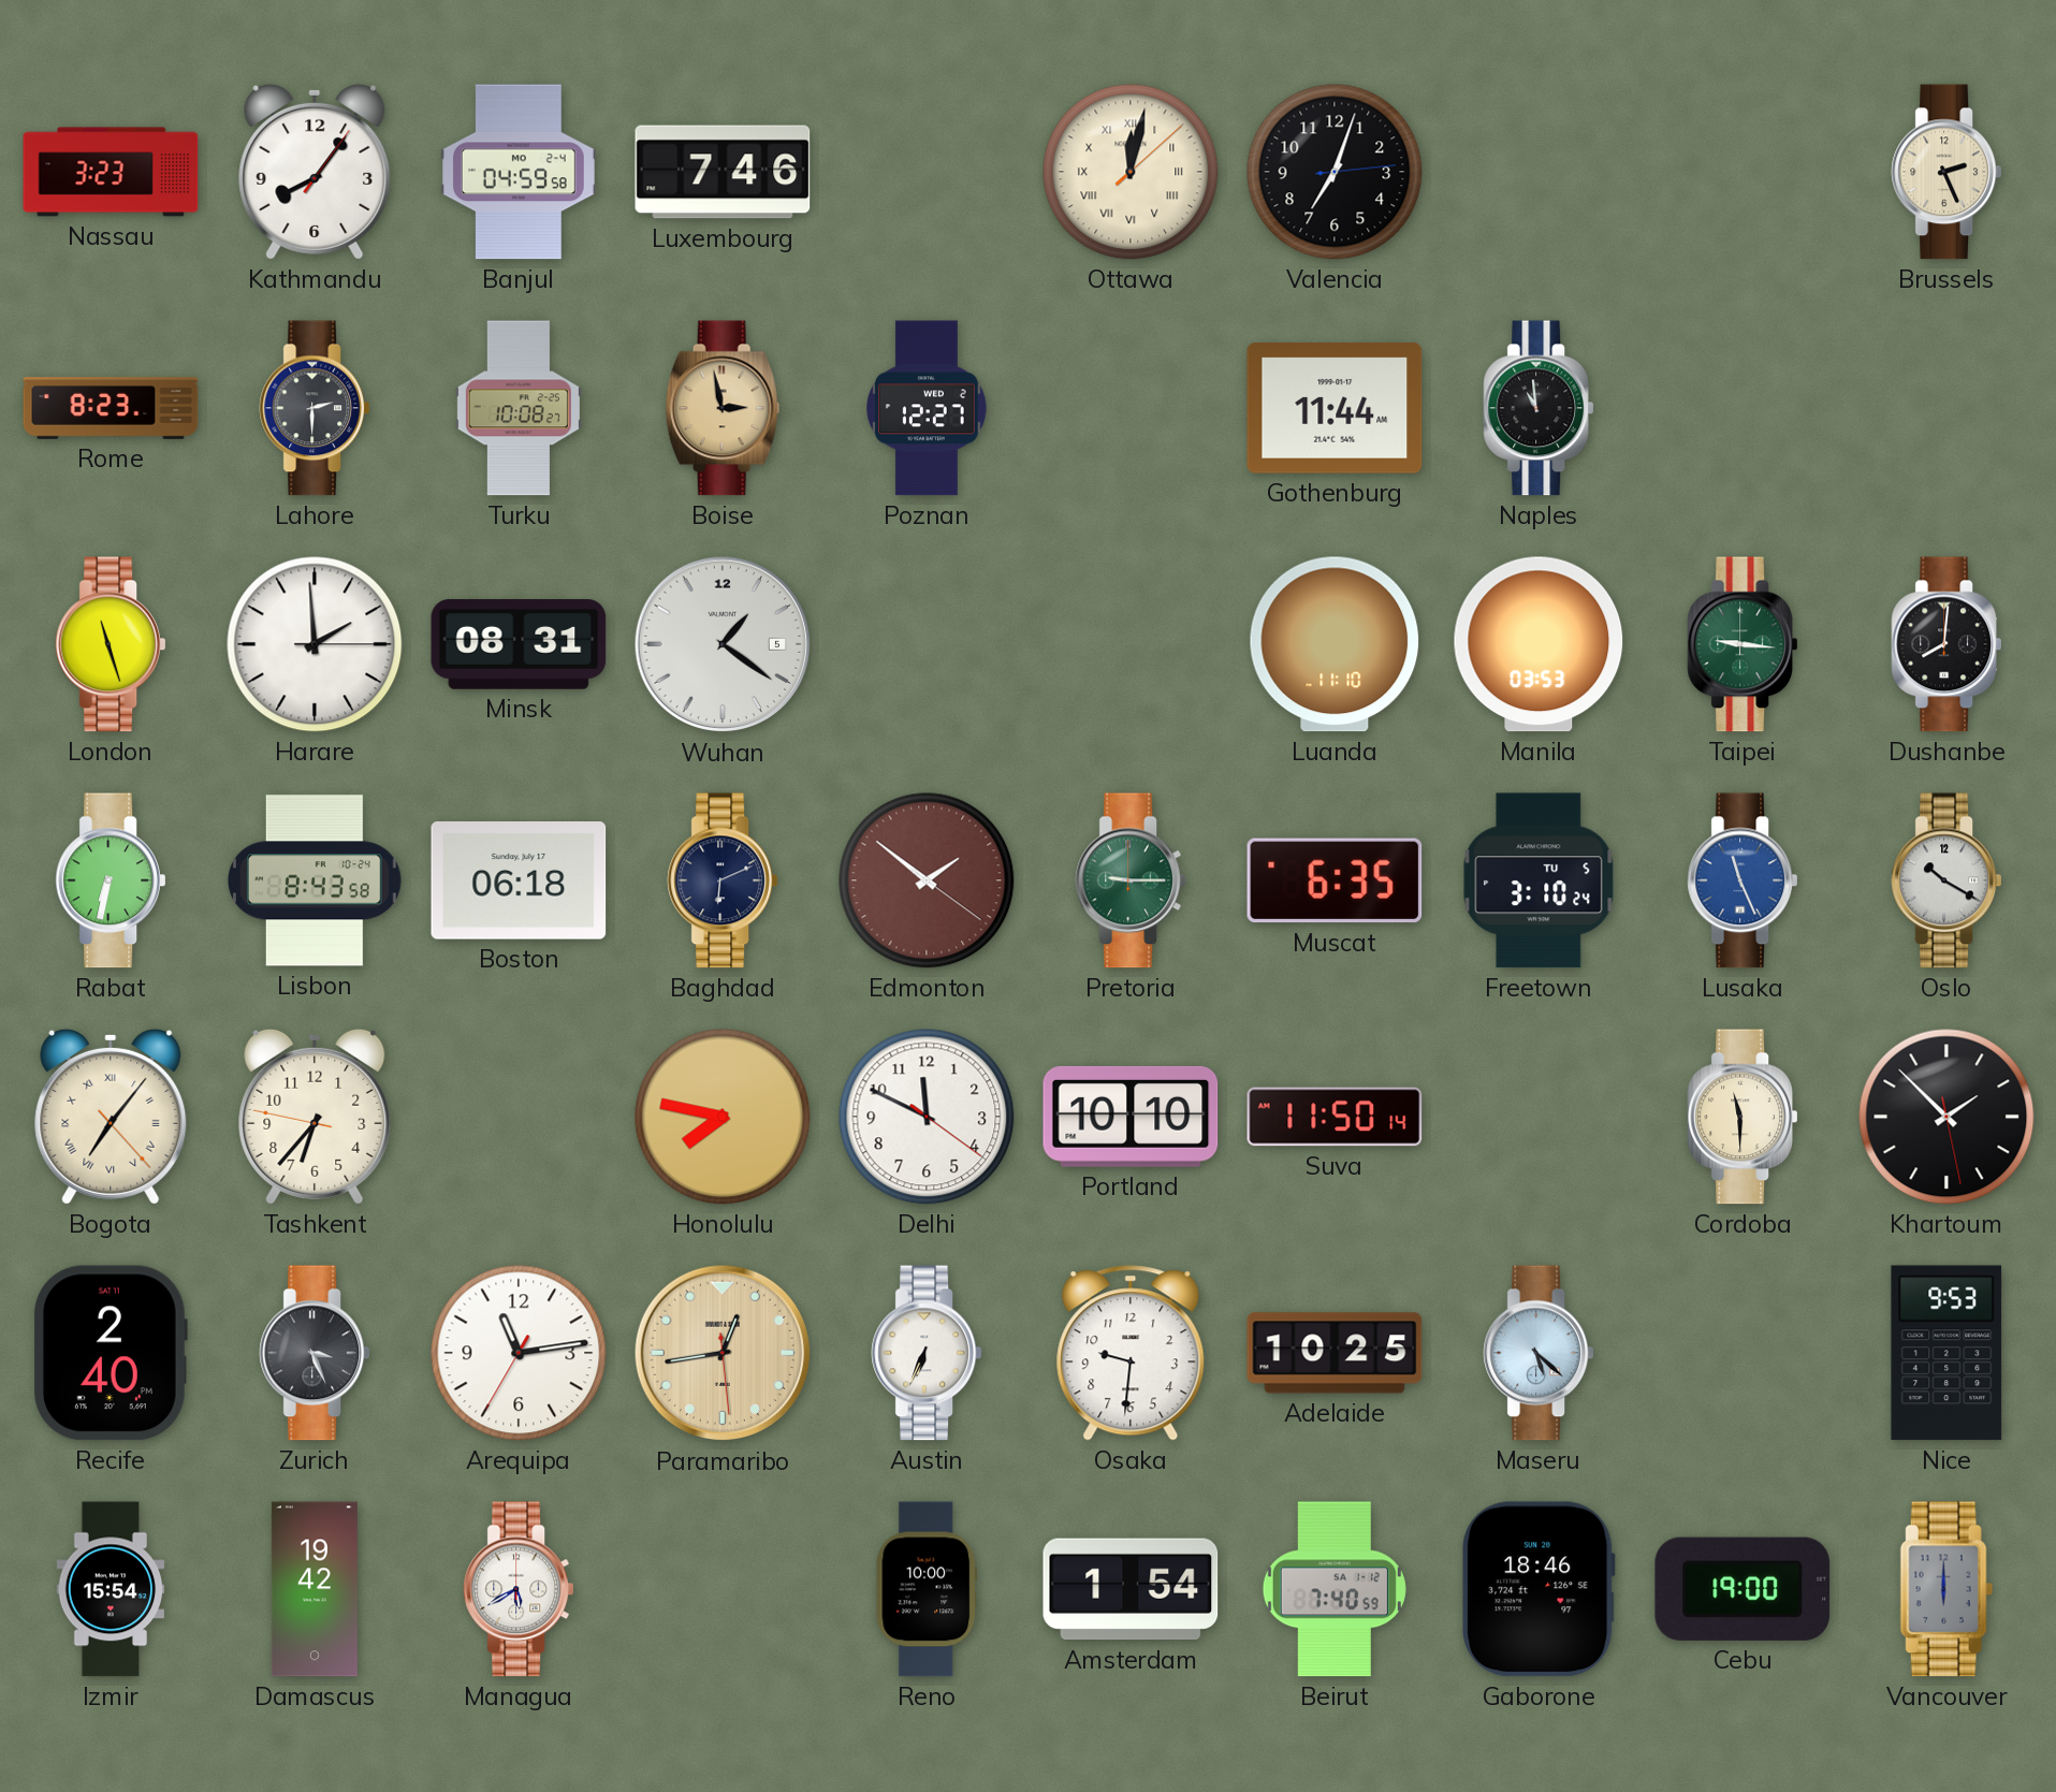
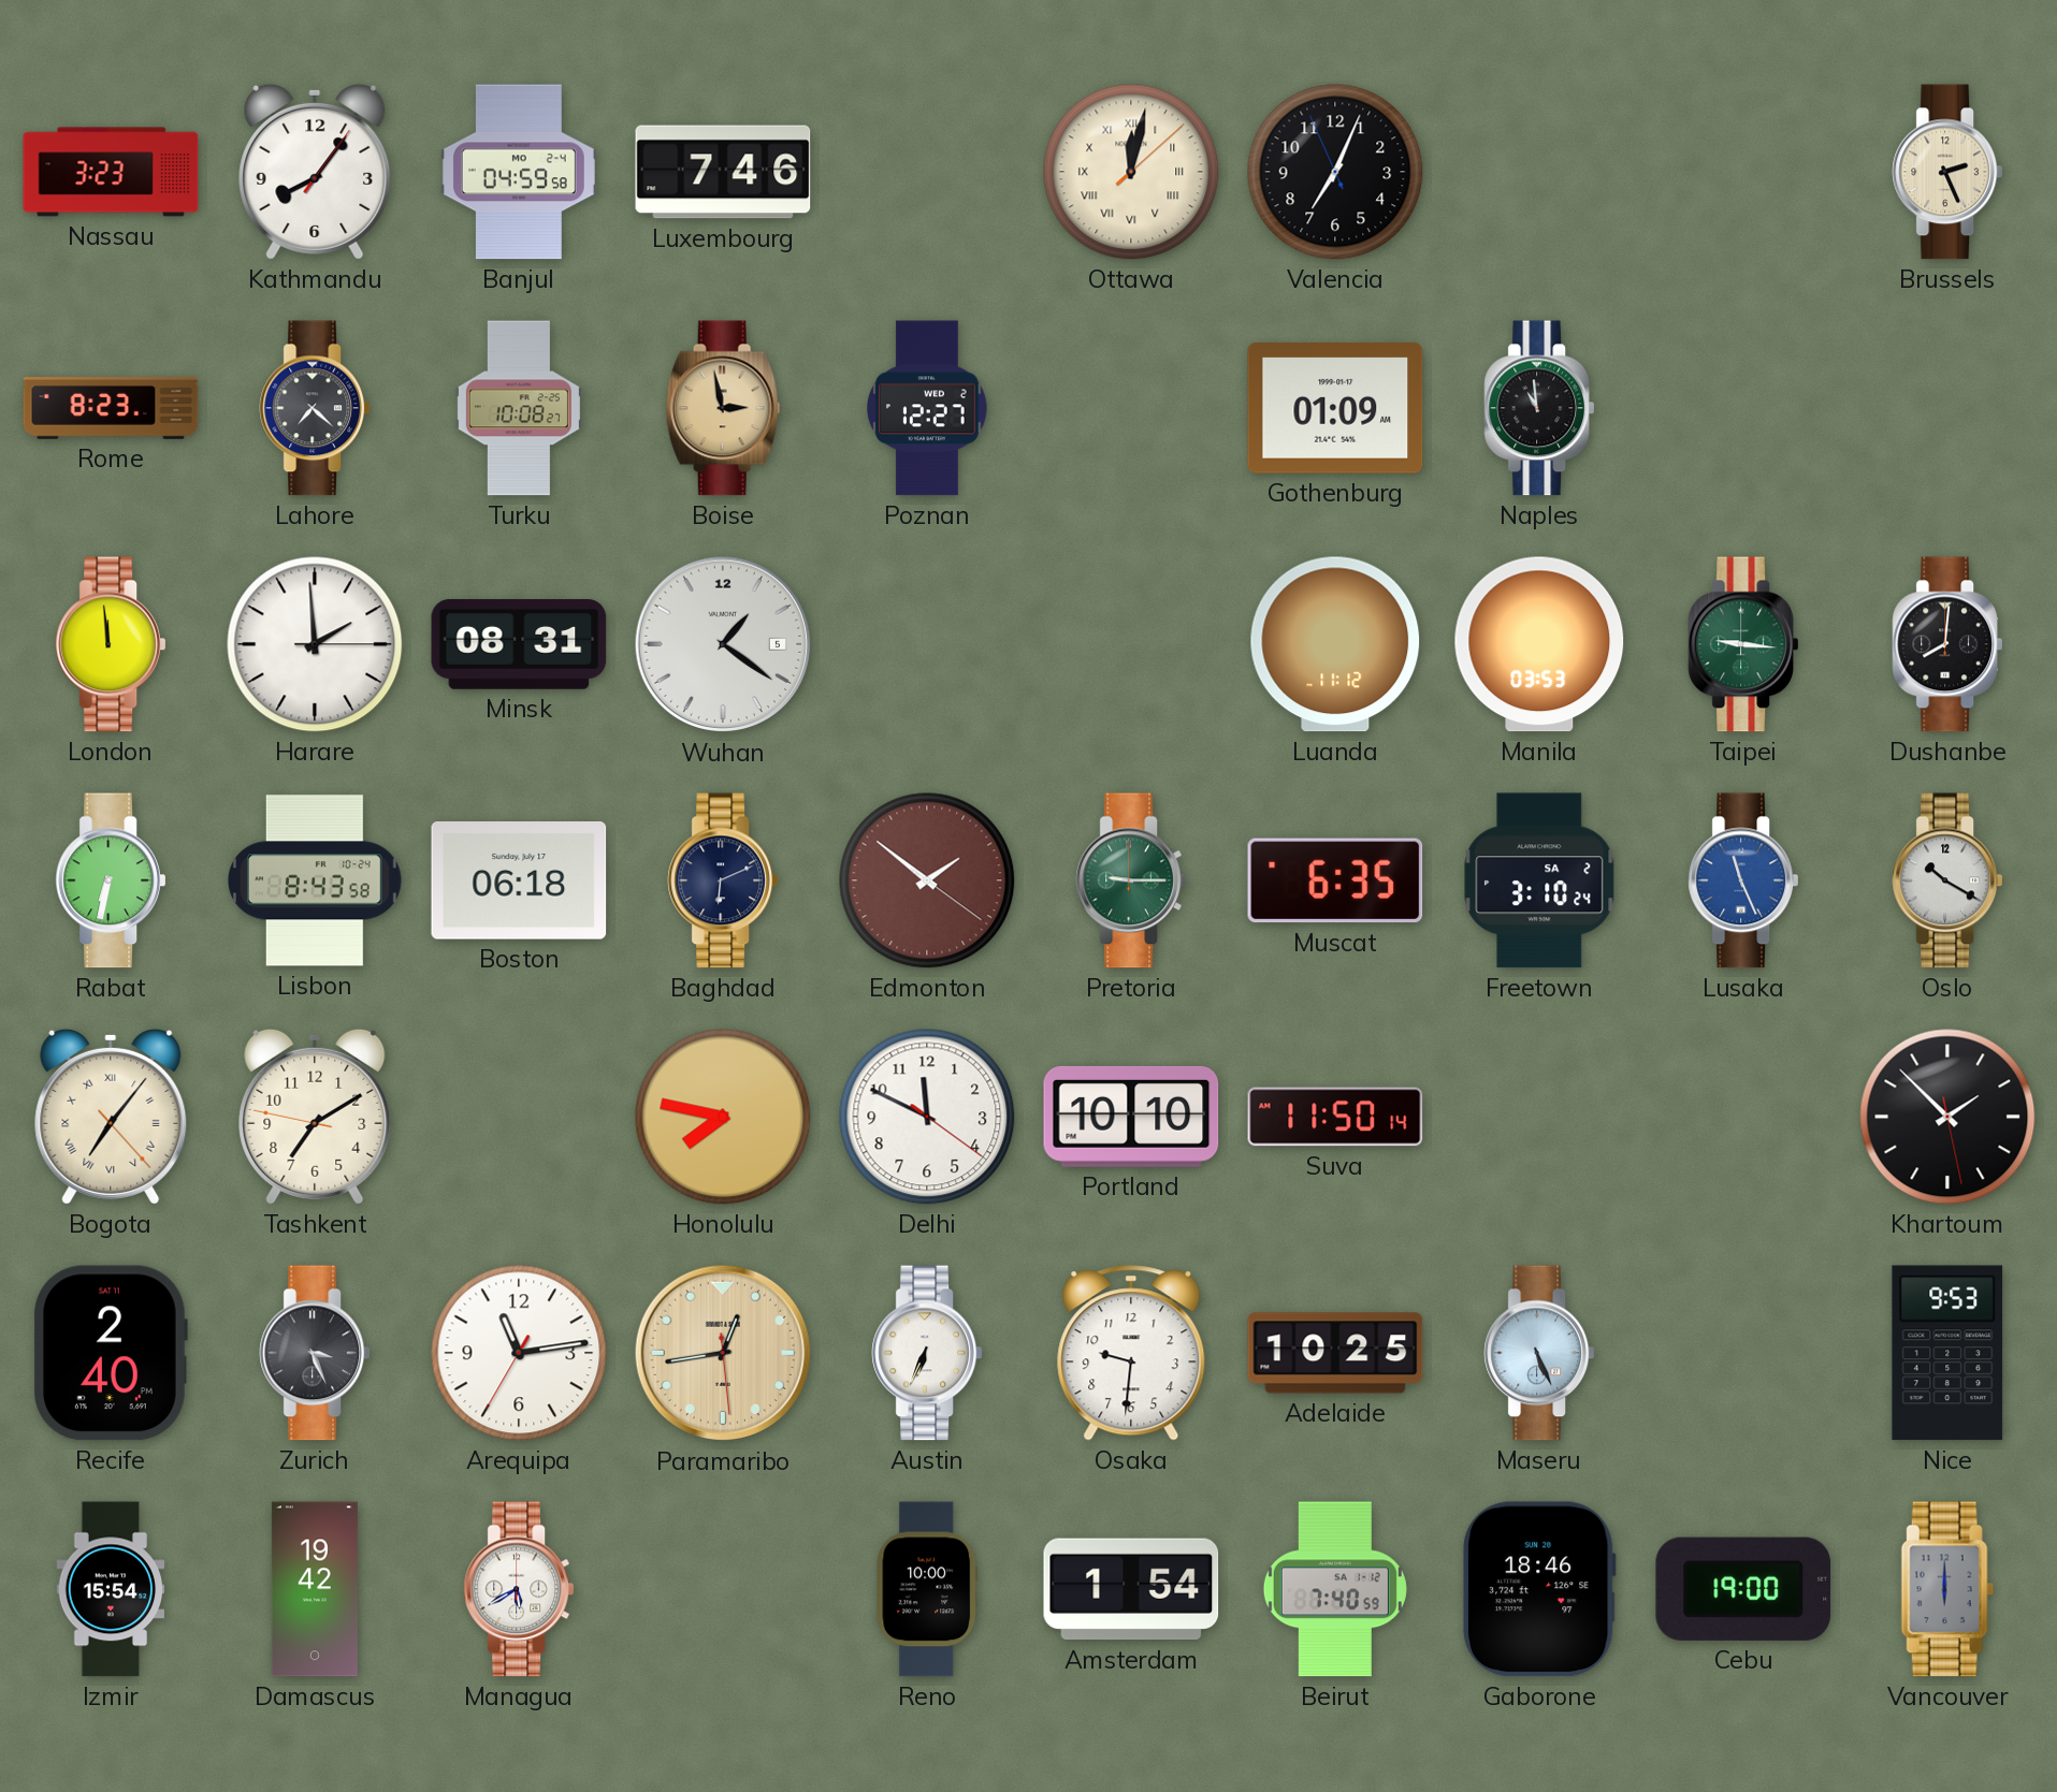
Valencia: 7:03:14 -> 7:03:56
Lahore: 2:30 -> 7:22
Gothenburg: 11:44 -> 01:09
London: 11:27 -> 11:59
Luanda: 11:10 -> 11:12
Freetown date: TU 5 -> SA 2
Tashkent: 6:36 -> 7:09
Cordoba: 11:30 -> none
Maseru: 5:22 -> 5:26
